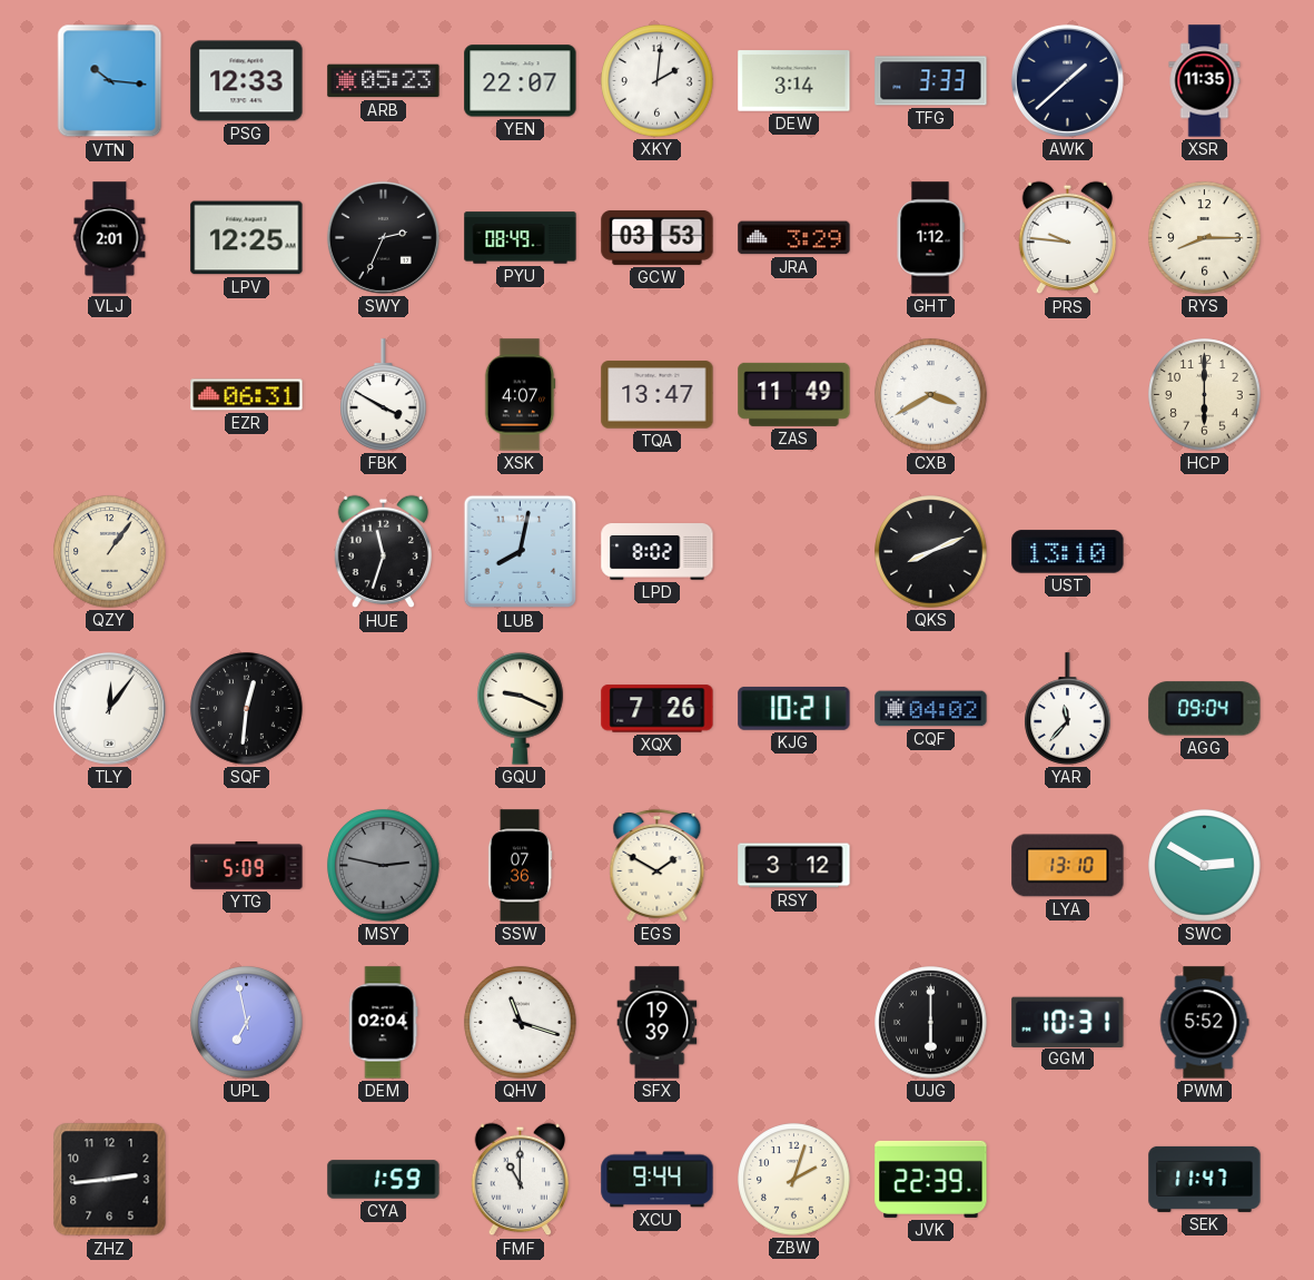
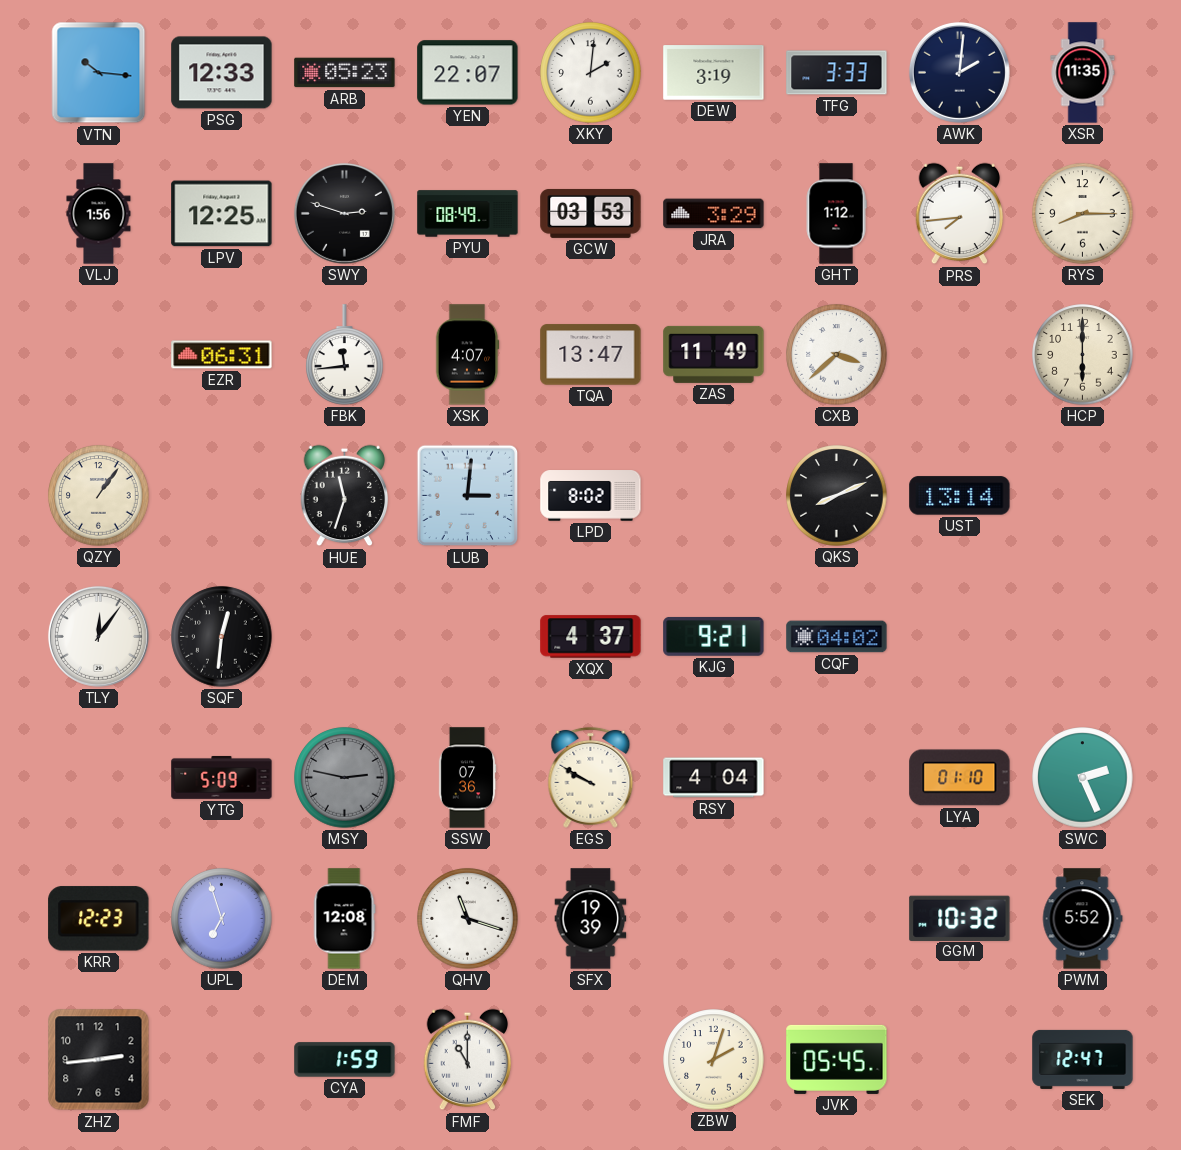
DEW: 3:14 -> 3:19
AWK: 1:38 -> 2:01
VLJ: 2:01 -> 1:56
SWY: 2:34 -> 2:48
PRS: 9:46 -> 7:44
FBK: 3:50 -> 11:44
CXB: 3:40 -> 3:38
LUB: 8:02 -> 3:01
UST: 13:10 -> 13:14
GQU: 9:19 -> none
XQX: 7:26 -> 4:37
KJG: 10:21 -> 9:21
YAR: 11:37 -> none
AGG: 09:04 -> none
EGS: 1:50 -> 9:50
RSY: 3:12 -> 4:04
LYA: 13:10 -> 01:10
SWC: 2:50 -> 2:26
KRR: none -> 12:23
UPL: 6:58 -> 6:57
DEM: 02:04 -> 12:08
UJG: 6:00 -> none
GGM: 10:31 -> 10:32
XCU: 9:44 -> none
JVK: 22:39 -> 05:45
SEK: 11:47 -> 12:47
